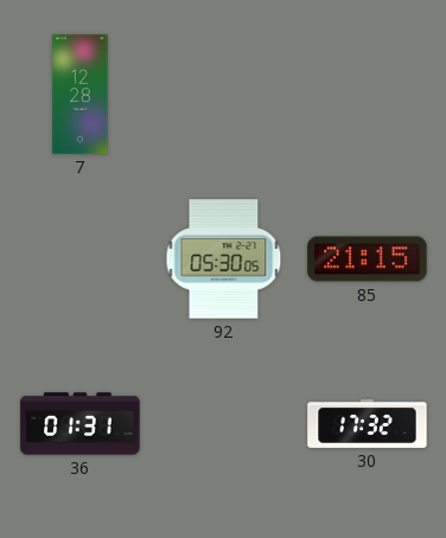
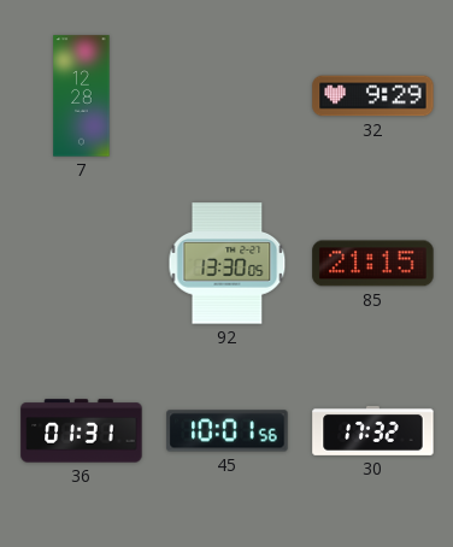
32: none -> 9:29
92: 05:30 -> 13:30
45: none -> 10:01
